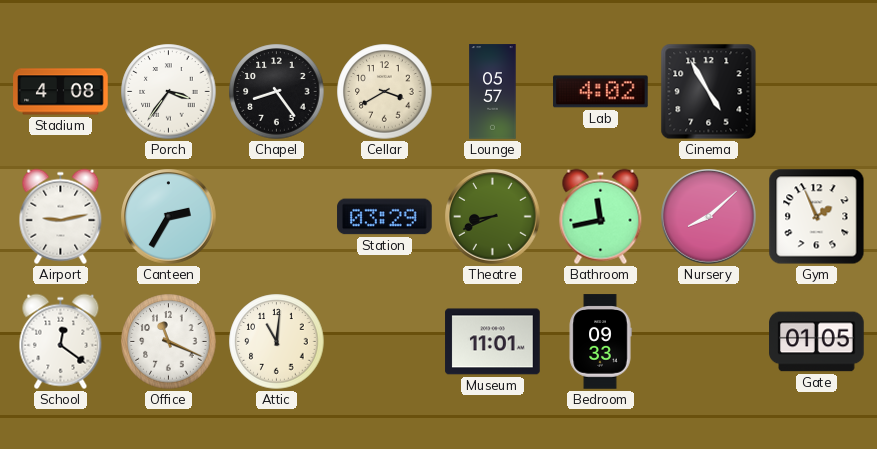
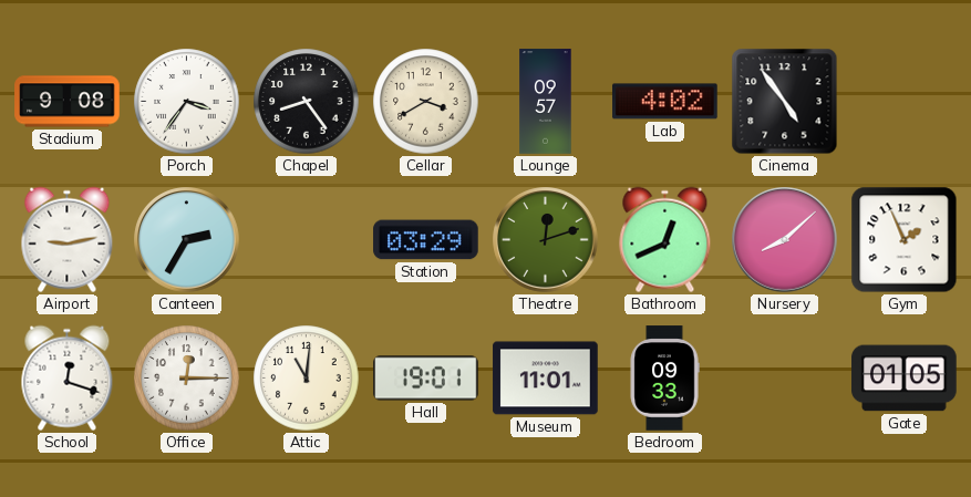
Stadium: 4:08 -> 9:08
Lounge: 05:57 -> 09:57
Cinema: 4:55 -> 4:54
Theatre: 8:41 -> 12:12
Bathroom: 11:43 -> 12:41
School: 12:21 -> 12:18
Office: 11:19 -> 12:15
Hall: none -> 19:01
